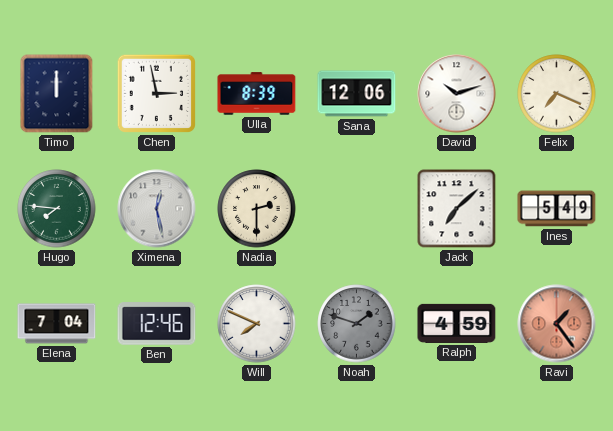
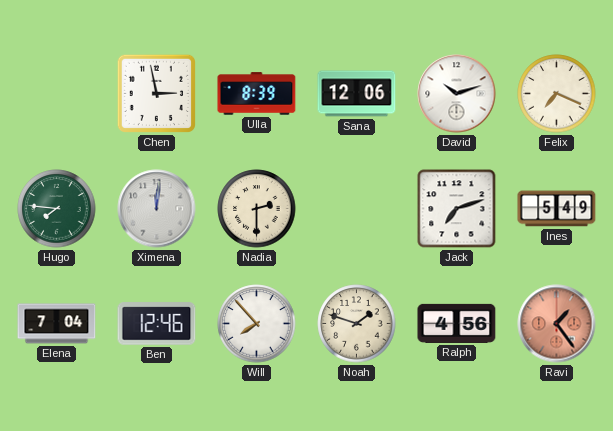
Timo: 12:00 -> none
Ximena: 12:28 -> 12:01
Jack: 7:08 -> 7:12
Will: 7:49 -> 7:53
Noah dial: grey -> cream
Ralph: 4:59 -> 4:56
